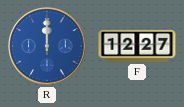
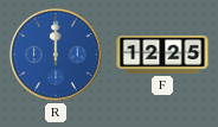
F: 12:27 -> 12:25
